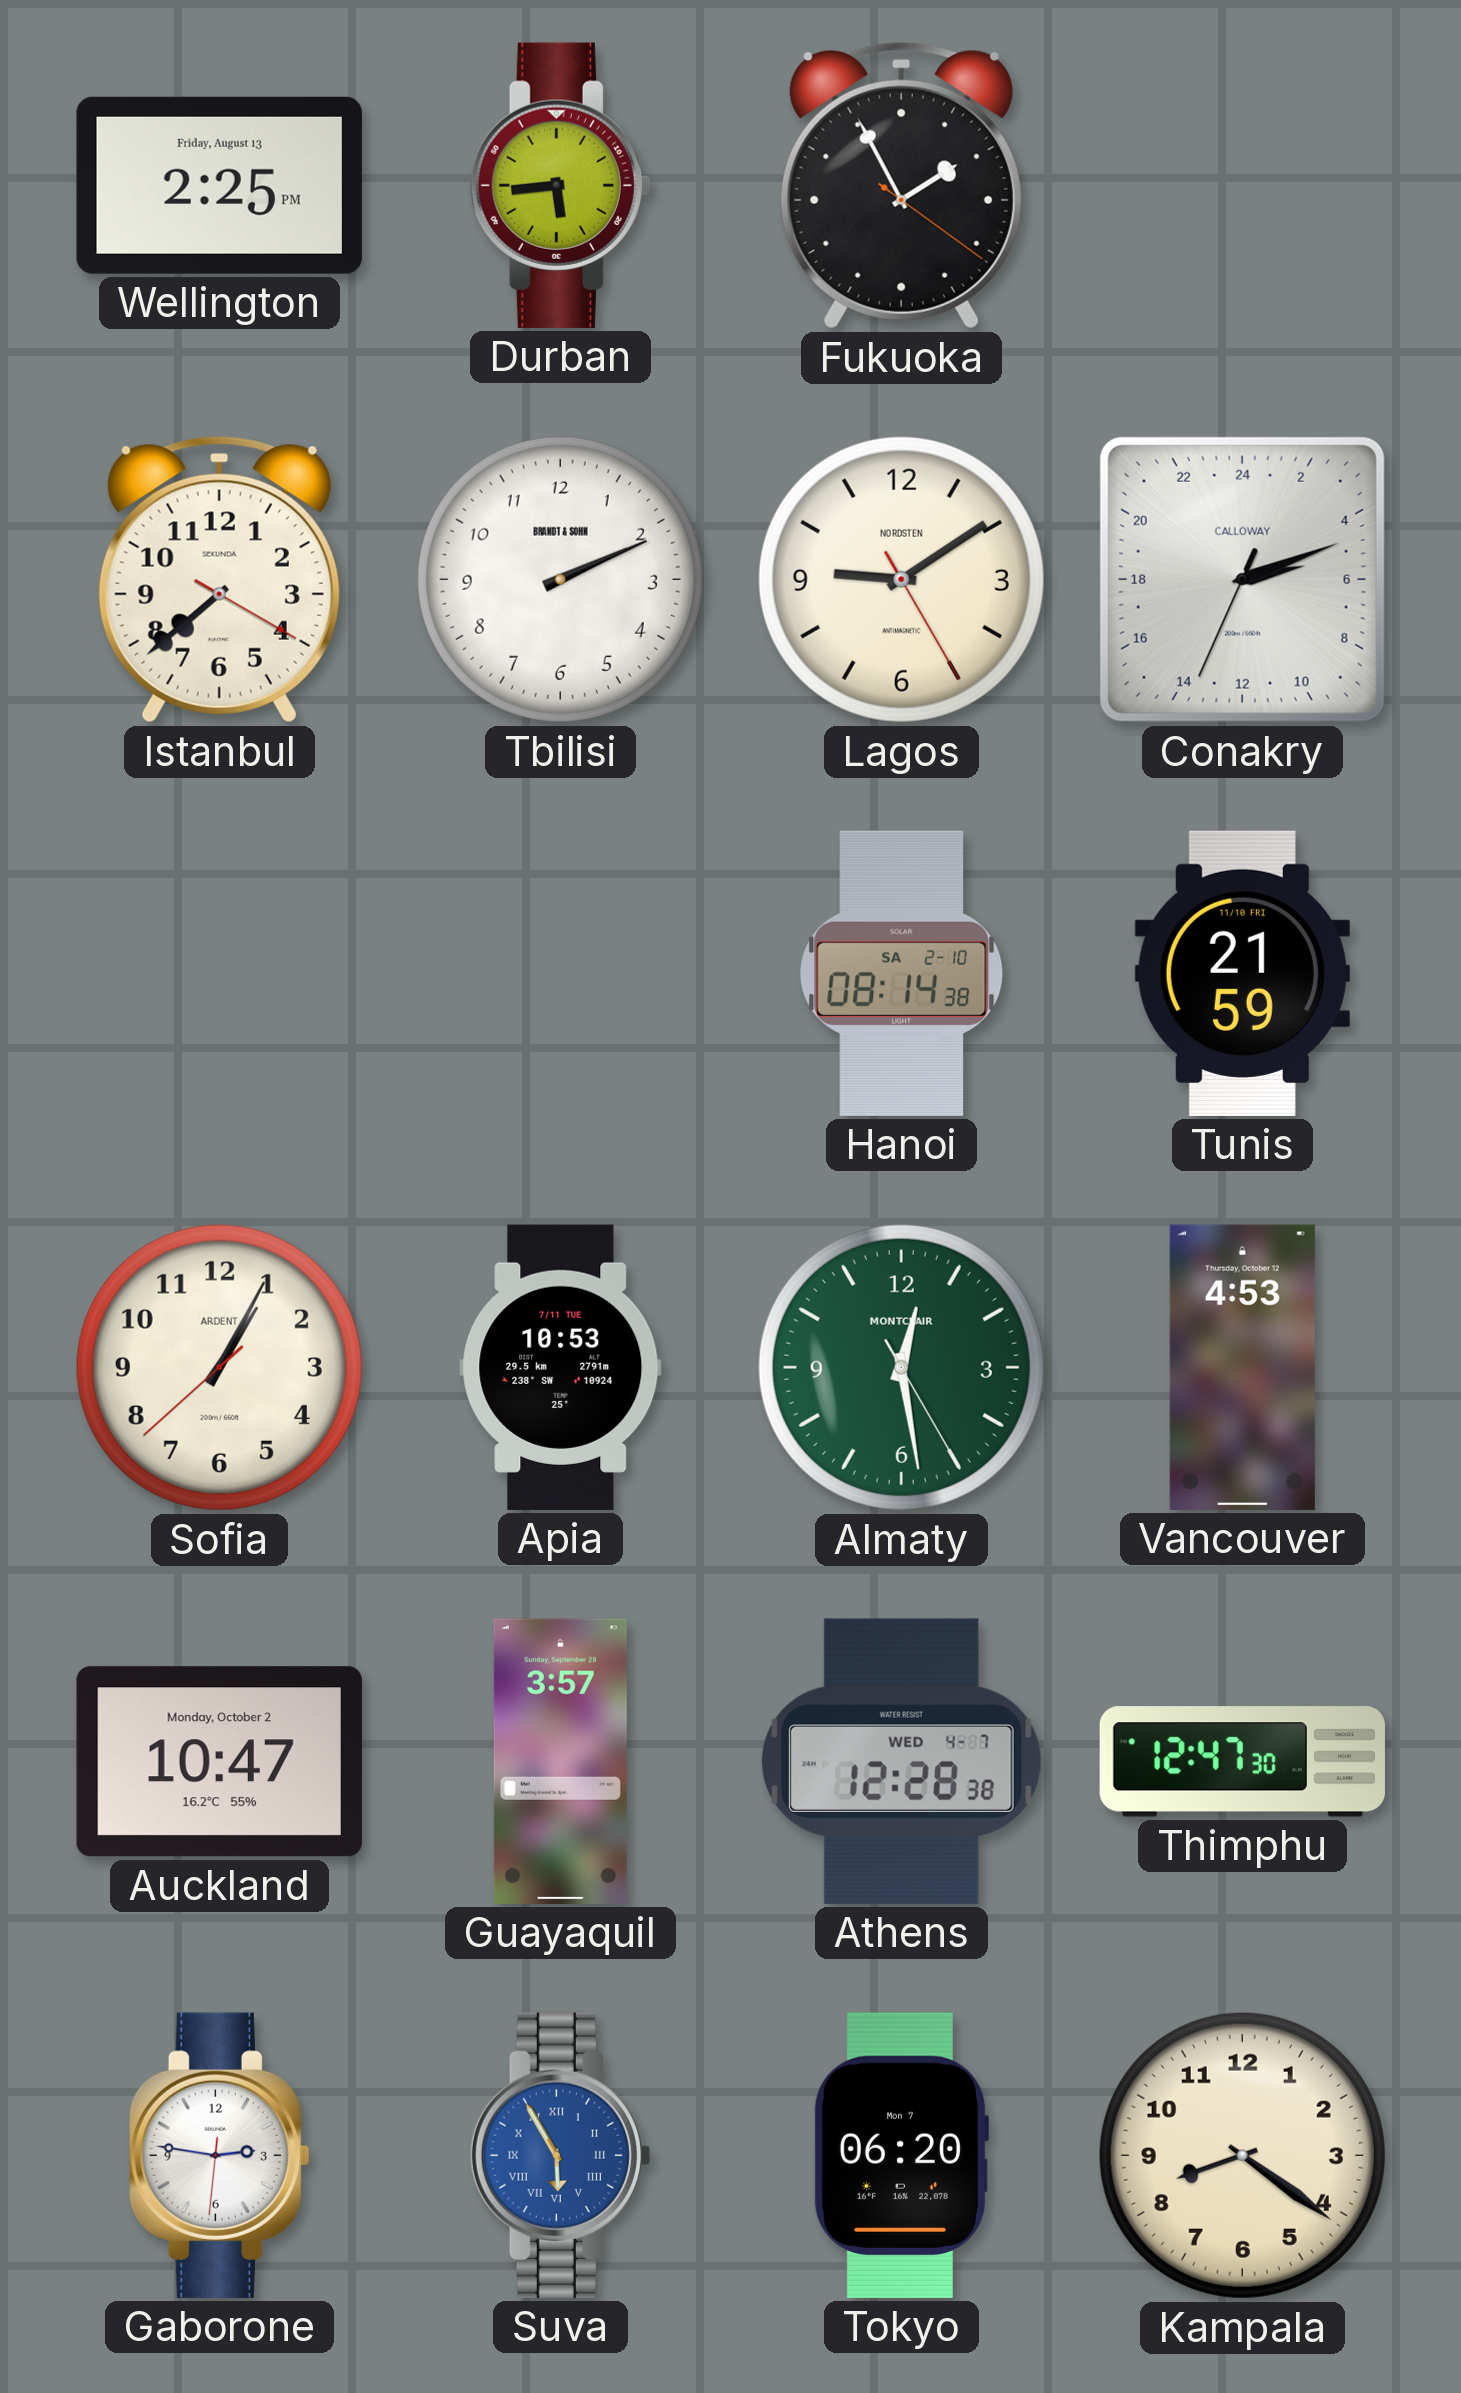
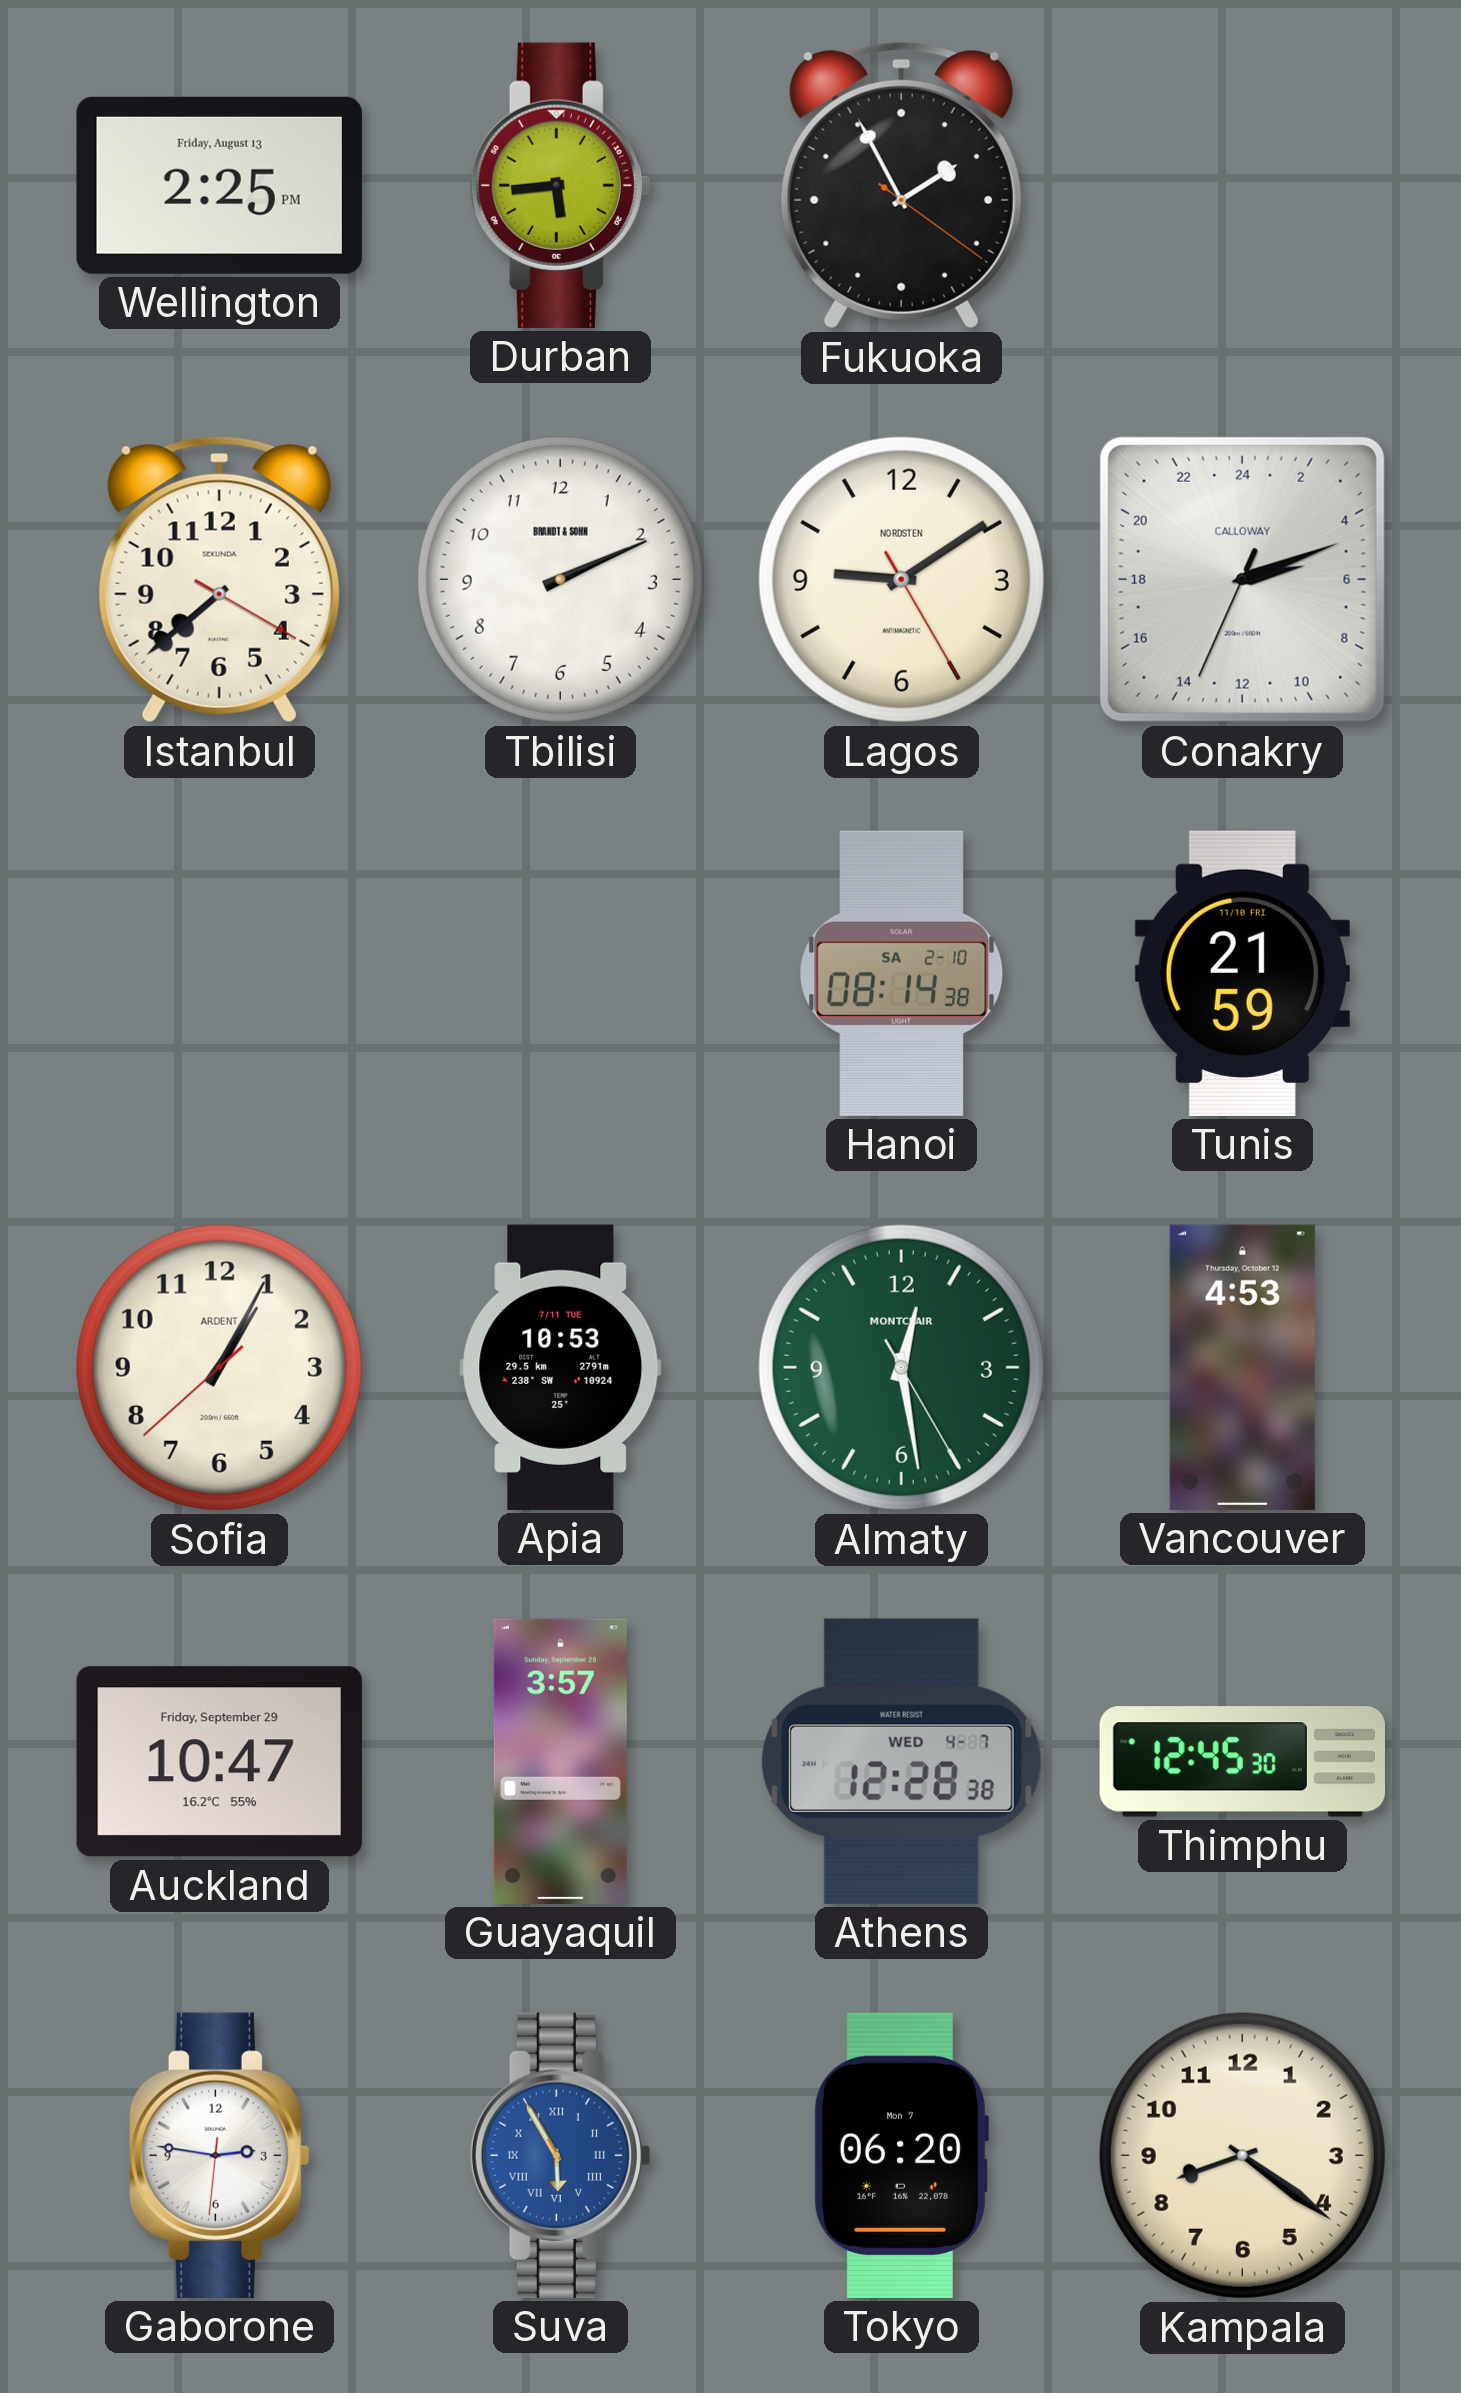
Auckland date: Monday, October 2 -> Friday, September 29
Thimphu: 12:47 -> 12:45
